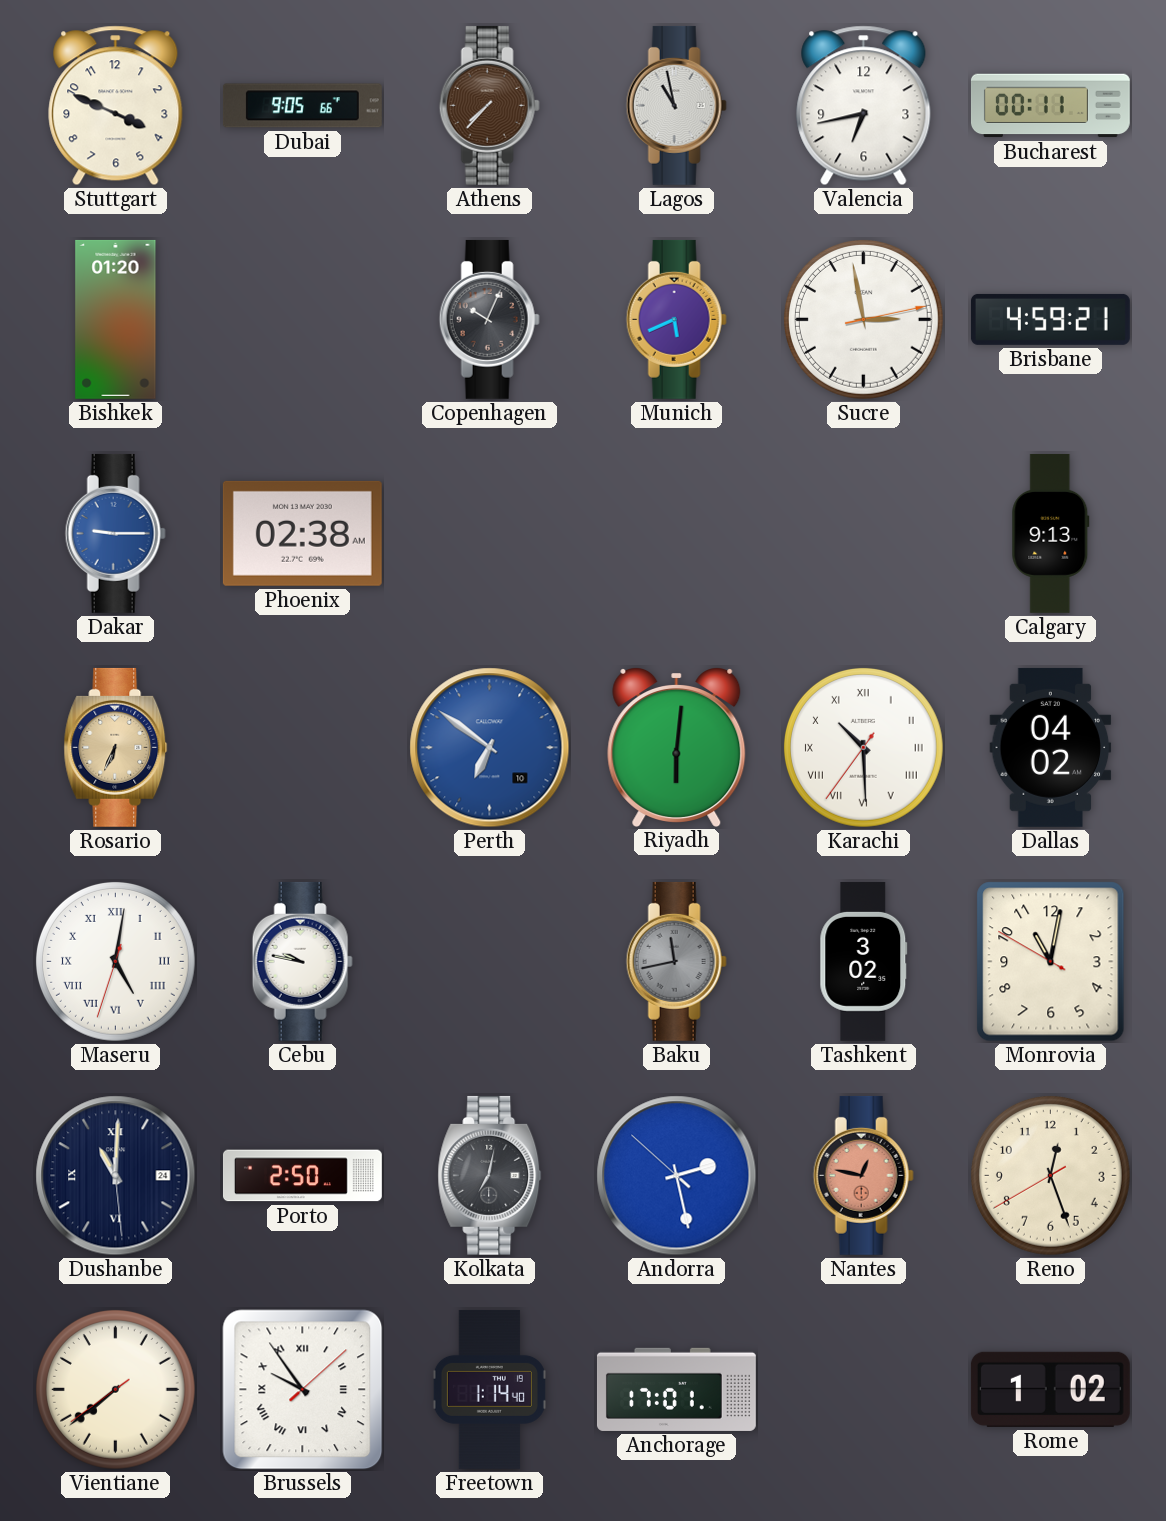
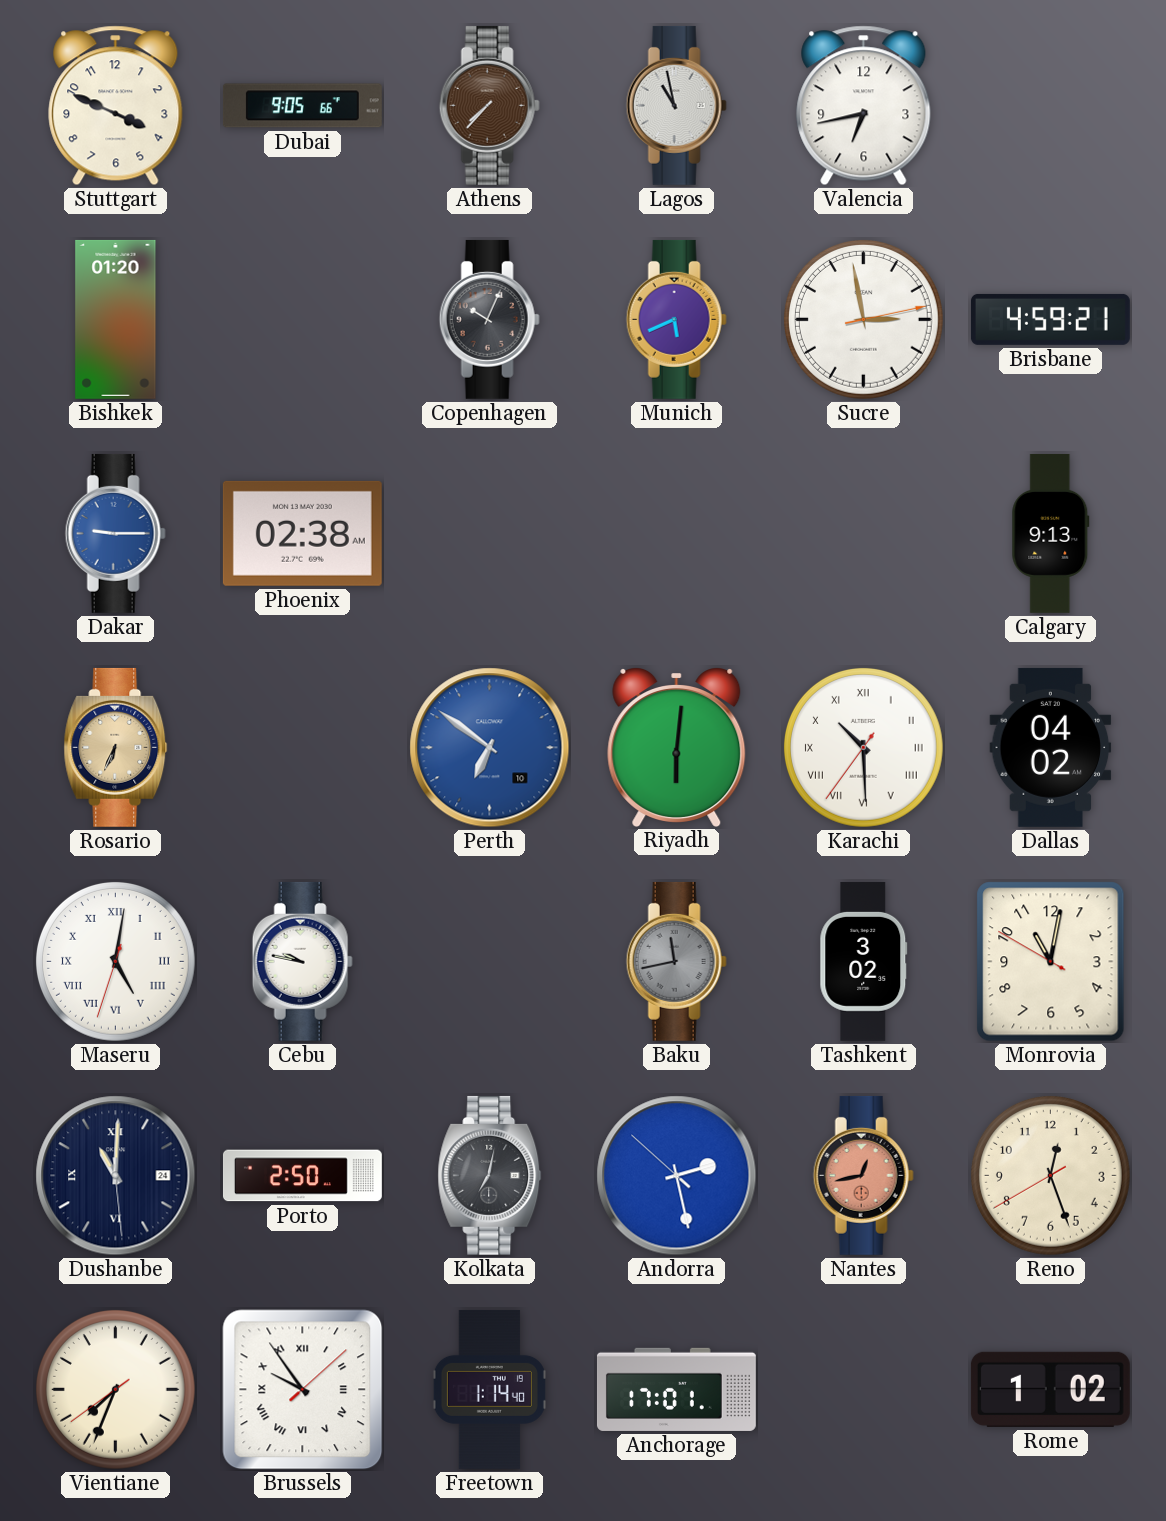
Bucharest: 00:11 -> none
Nantes: 12:47 -> 12:43
Vientiane: 7:38 -> 7:33
